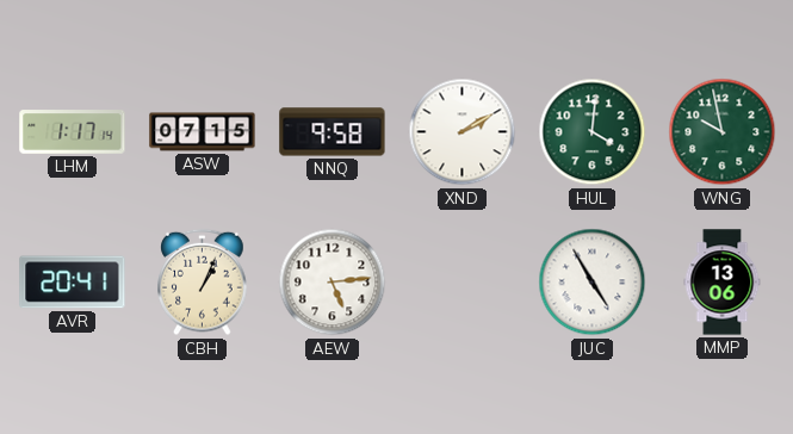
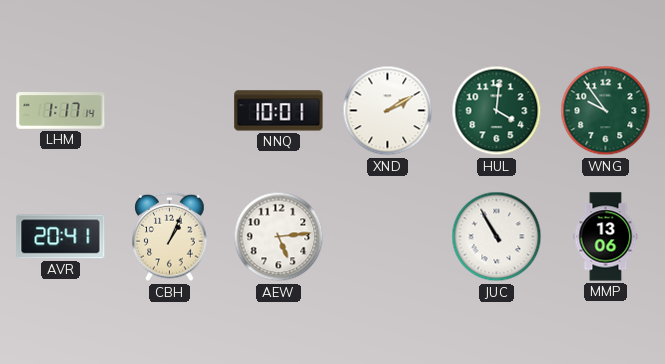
ASW: 07:15 -> none
NNQ: 9:58 -> 10:01
WNG: 9:58 -> 9:54
JUC: 4:55 -> 10:55
